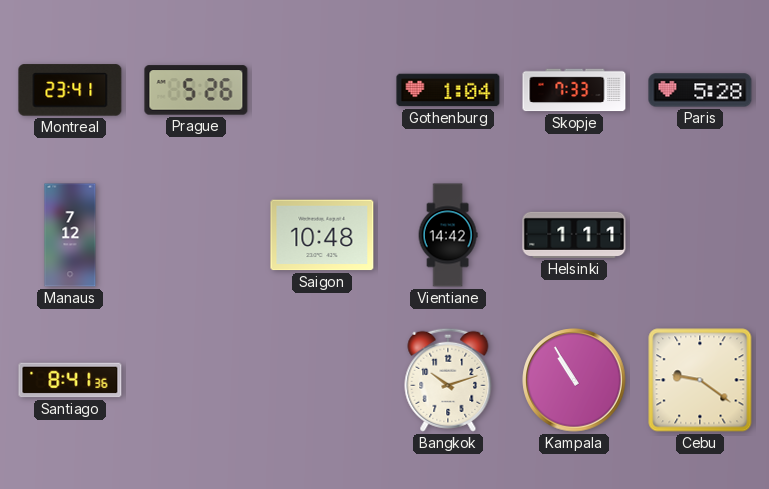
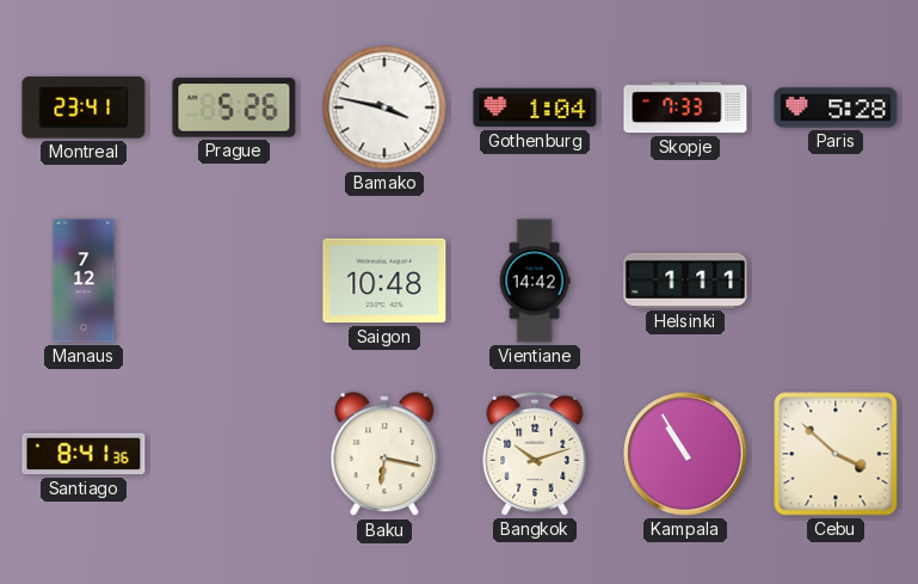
Bamako: none -> 3:47
Baku: none -> 6:17
Cebu: 9:21 -> 3:52
